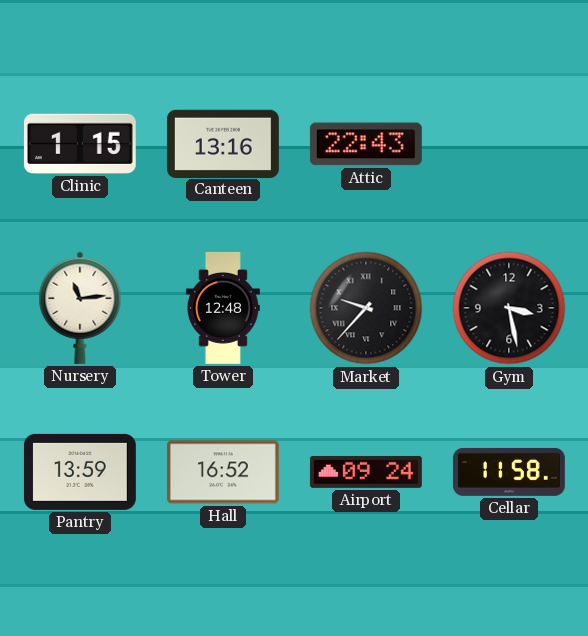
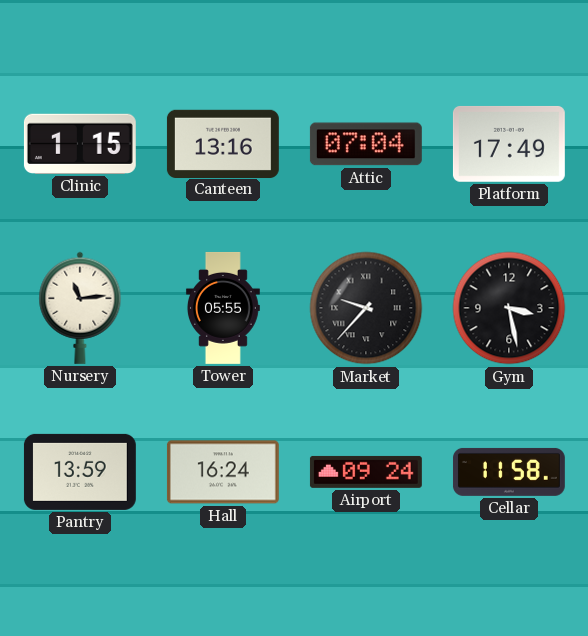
Attic: 22:43 -> 07:04
Platform: none -> 17:49
Tower: 12:48 -> 05:55
Hall: 16:52 -> 16:24
